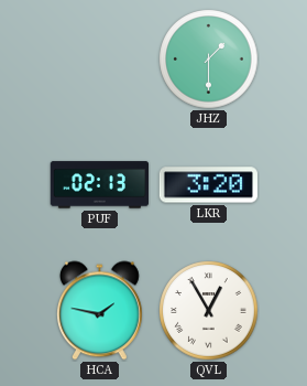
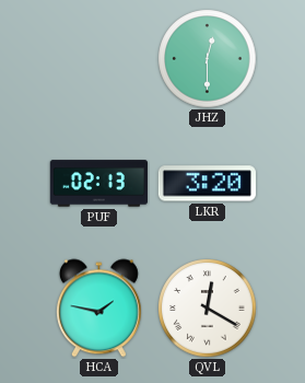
JHZ: 1:30 -> 12:30
QVL: 12:55 -> 12:20
